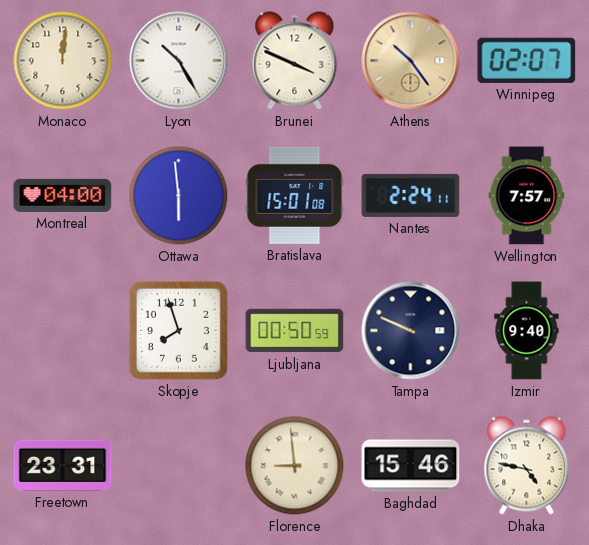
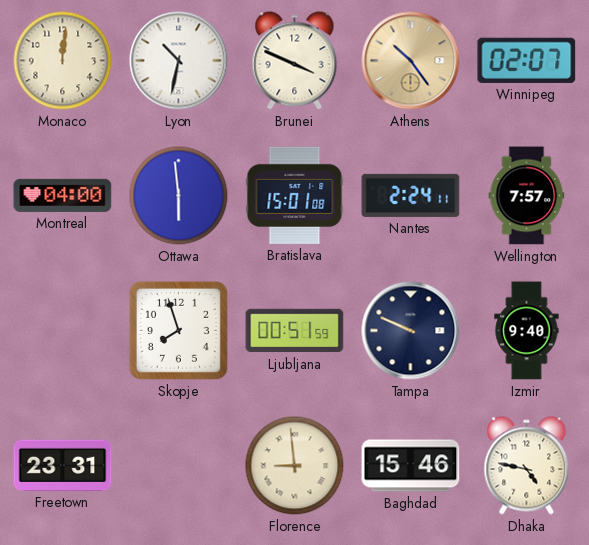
Lyon: 10:25 -> 10:32
Ljubljana: 00:50 -> 00:51
